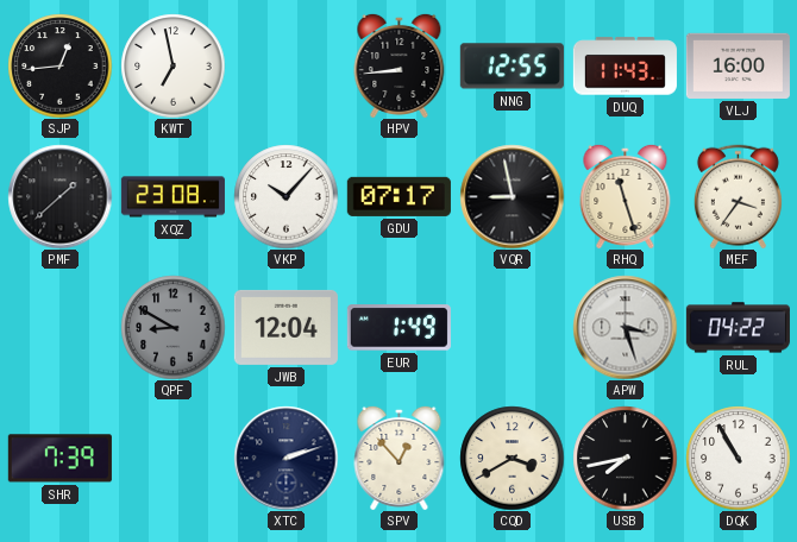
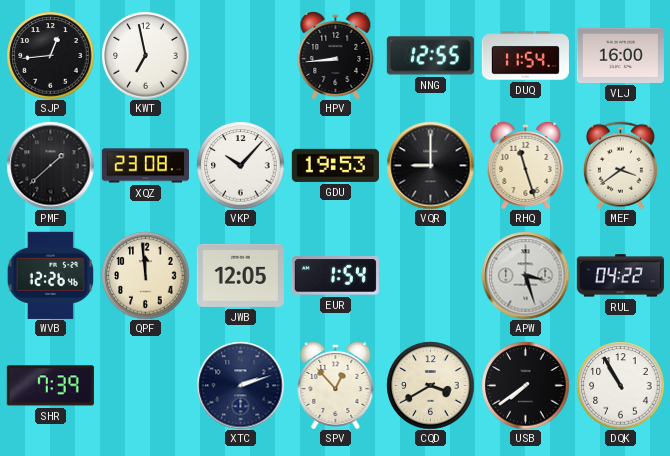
DUQ: 11:43 -> 11:54
GDU: 07:17 -> 19:53
VQR: 8:58 -> 9:00
MEF: 3:36 -> 3:39
WVB: none -> 12:26
QPF: 8:50 -> 11:59
QPF dial: grey -> cream
JWB: 12:04 -> 12:05
EUR: 1:49 -> 1:54
USB: 7:43 -> 7:39
